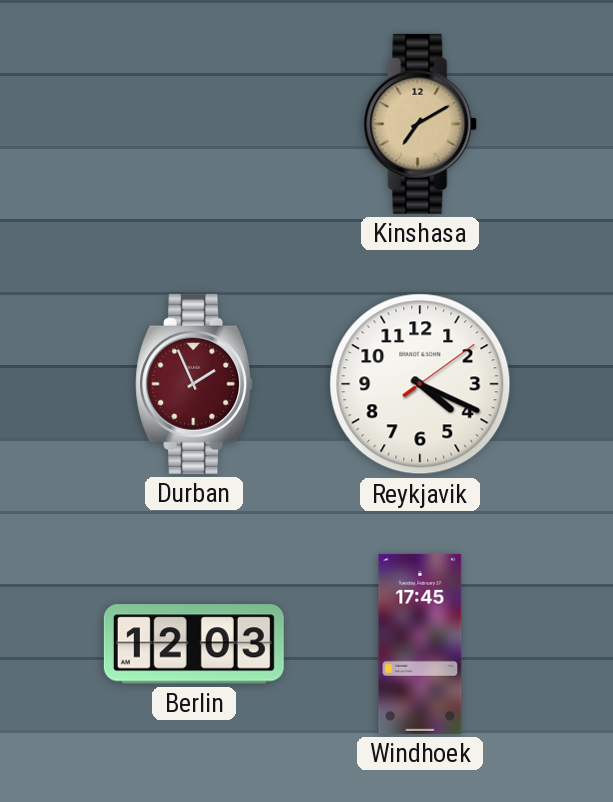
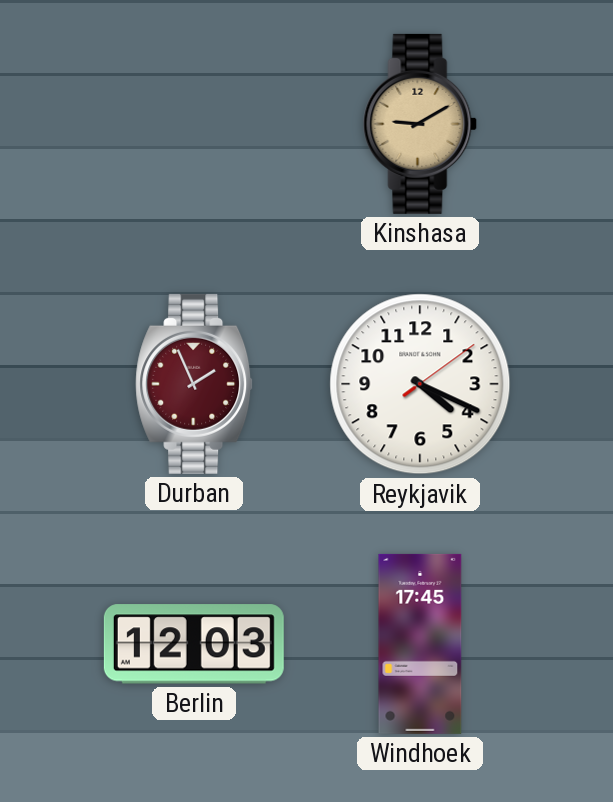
Kinshasa: 7:10 -> 9:10
